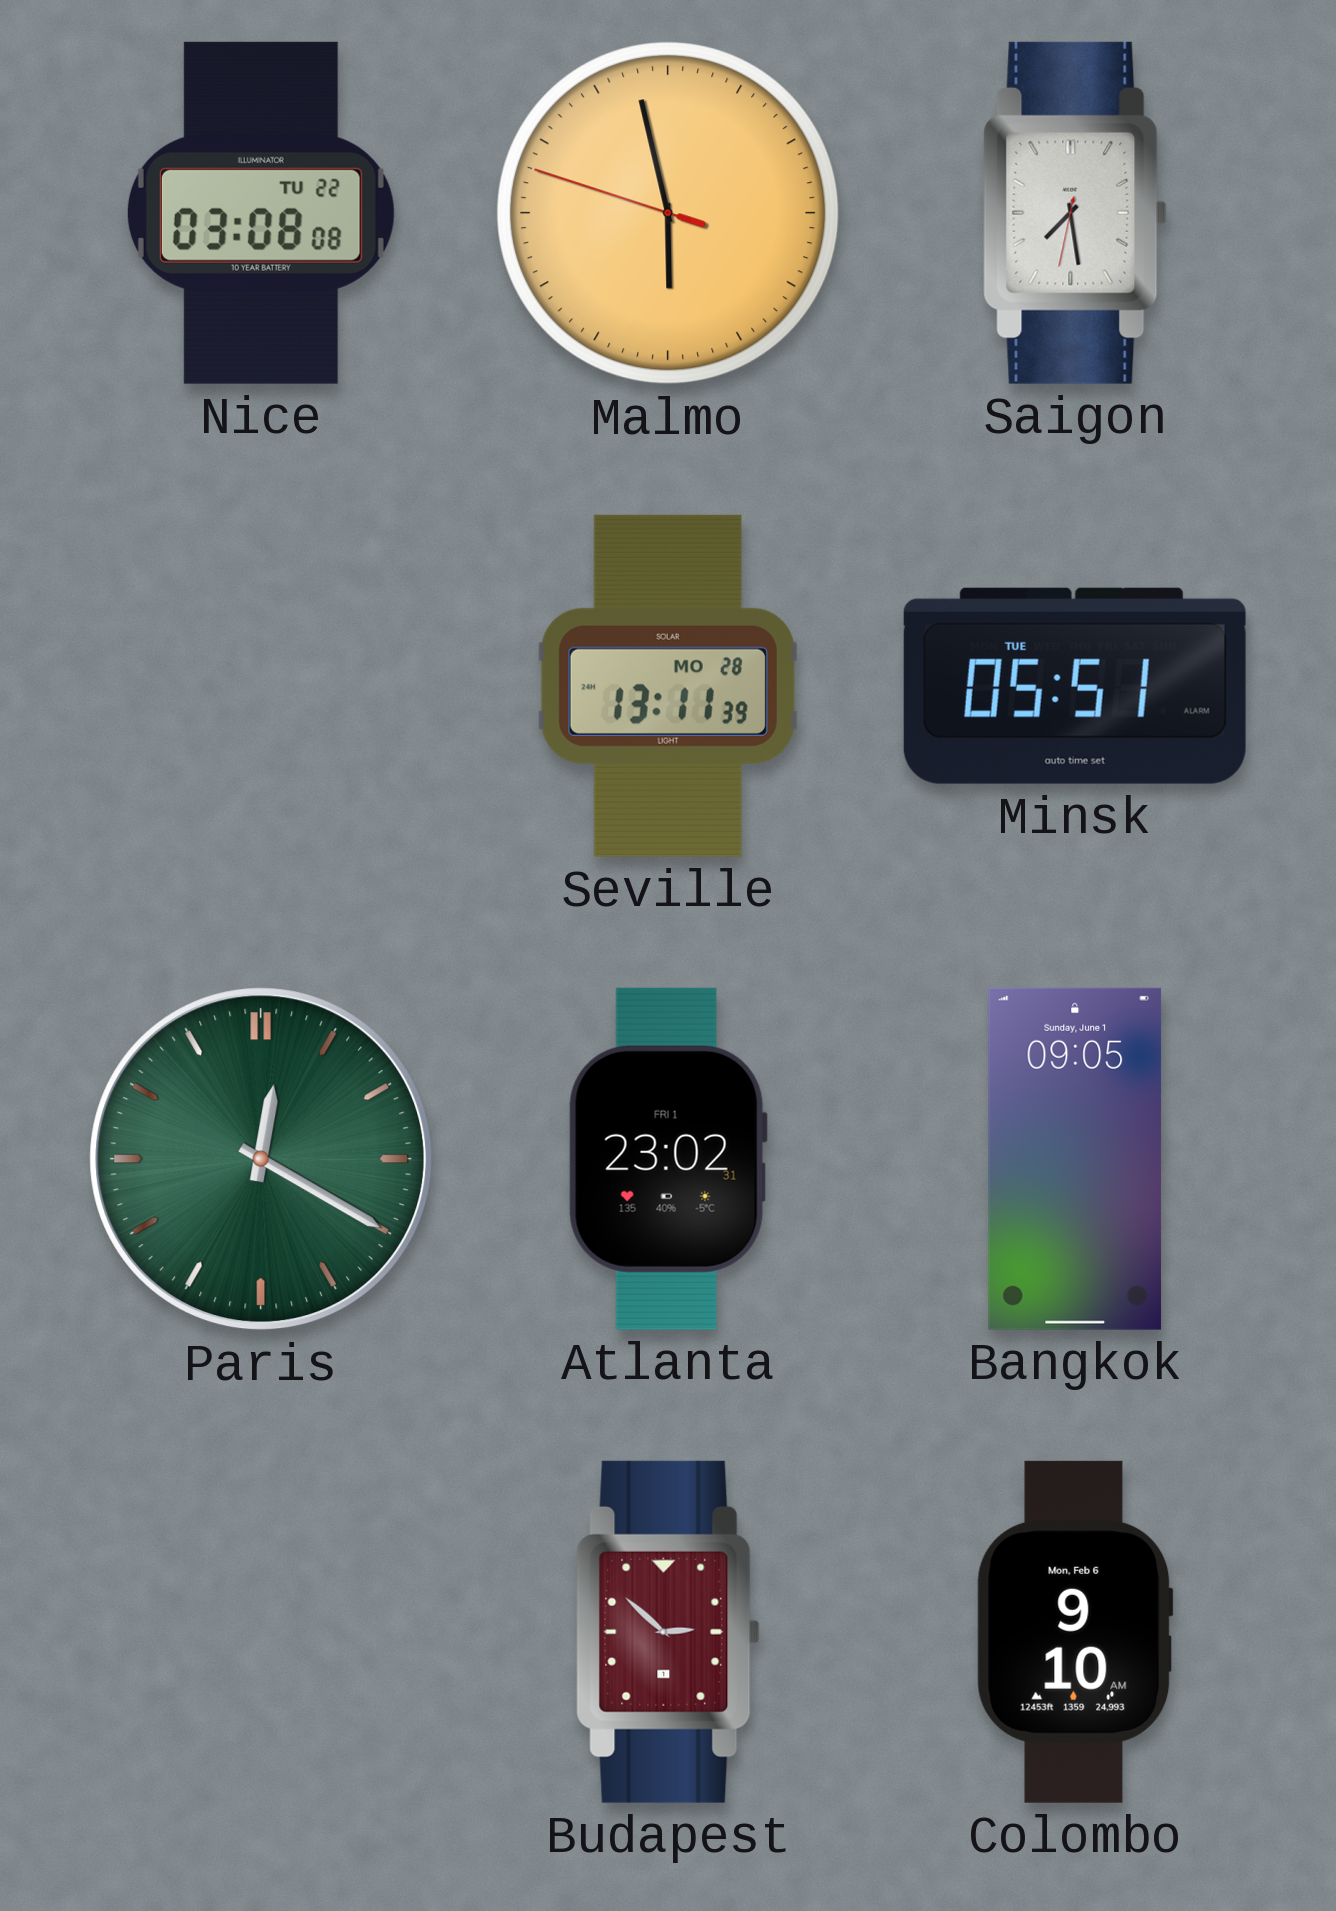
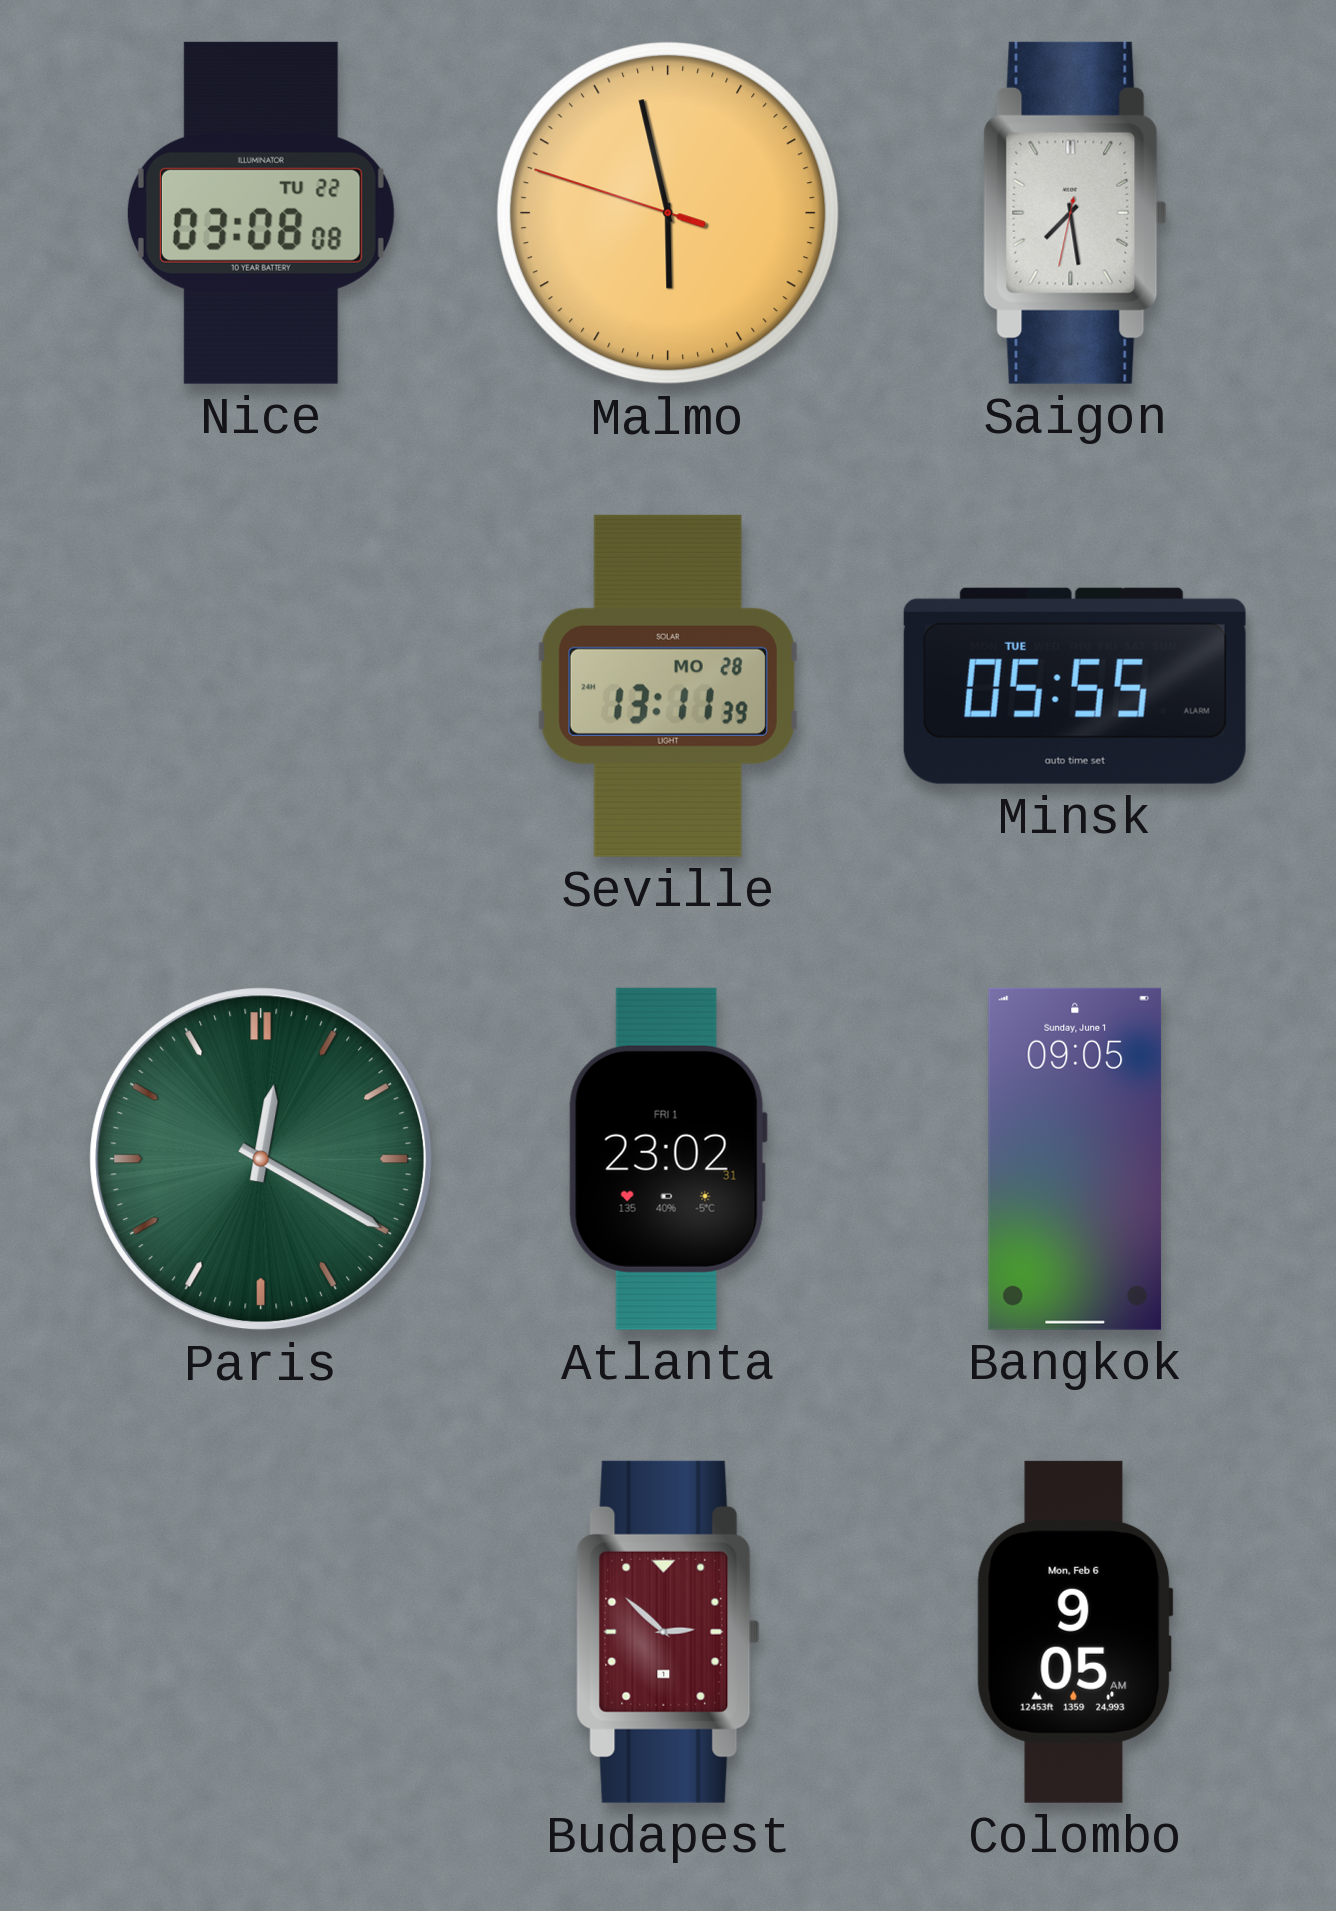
Minsk: 05:51 -> 05:55
Colombo: 9:10 -> 9:05
